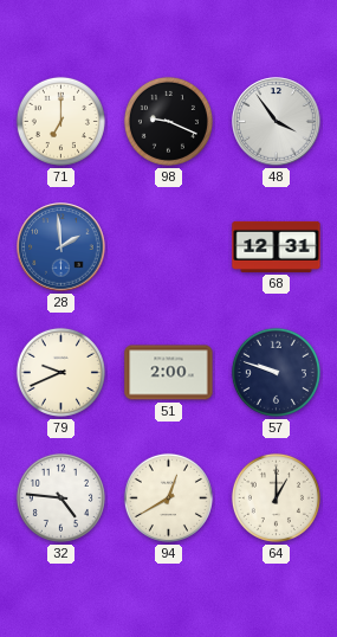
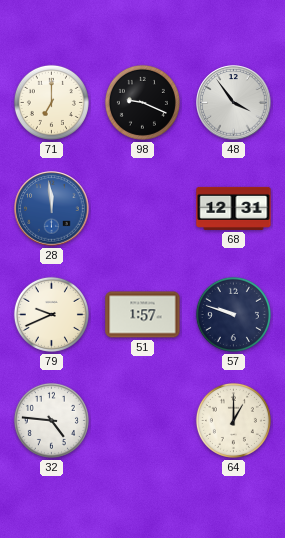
28: 1:59 -> 11:59
51: 2:00 -> 1:57
94: 12:40 -> none
